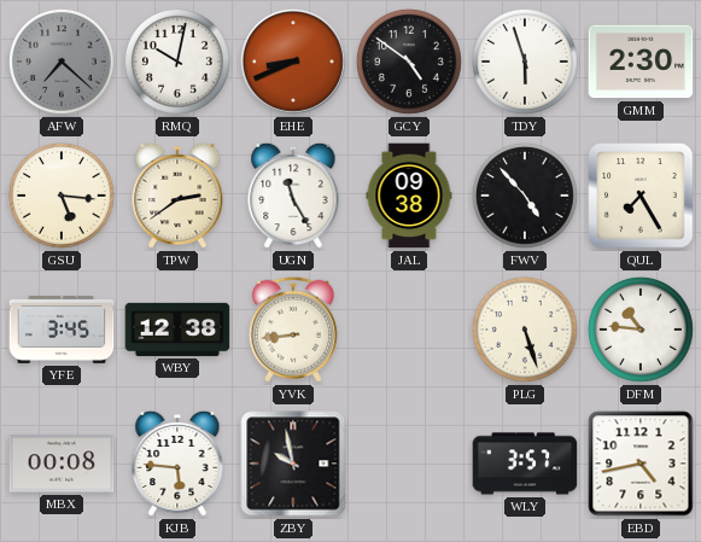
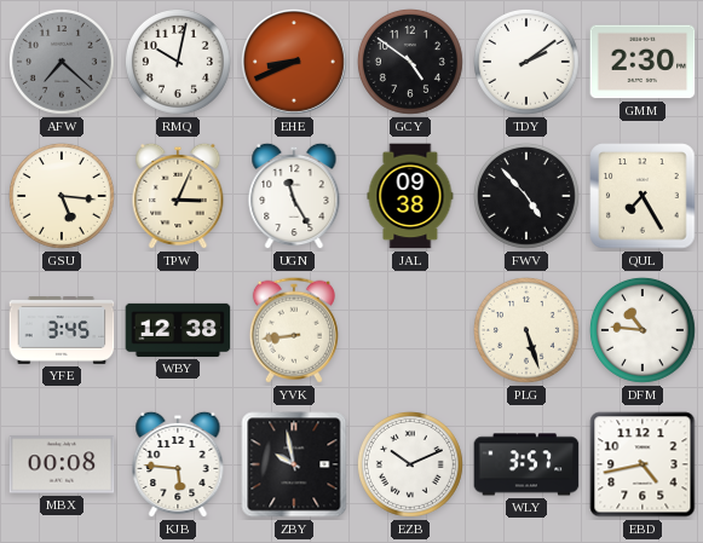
TDY: 5:57 -> 2:09
TPW: 2:39 -> 3:04
EZB: none -> 10:11
